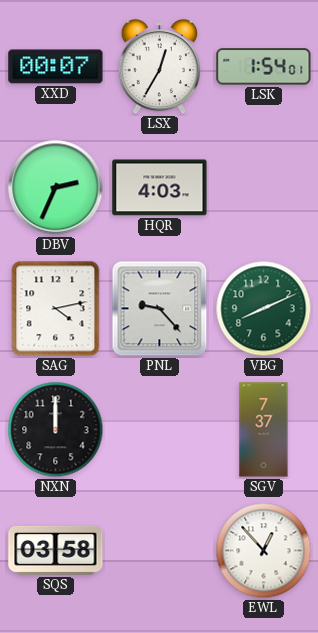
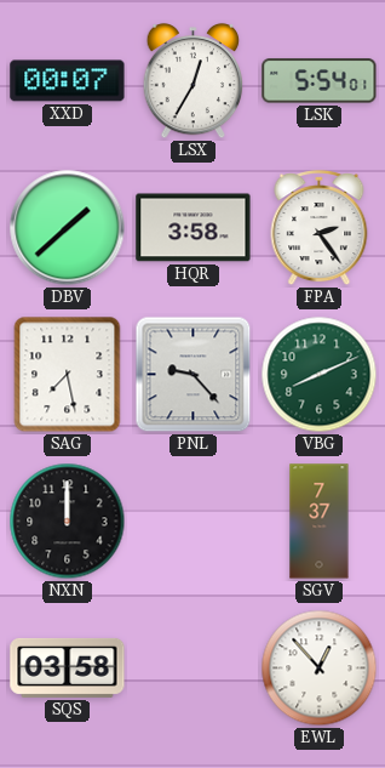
LSK: 1:54 -> 5:54
DBV: 2:34 -> 1:38
HQR: 4:03 -> 3:58
FPA: none -> 2:24
SAG: 4:13 -> 7:28
